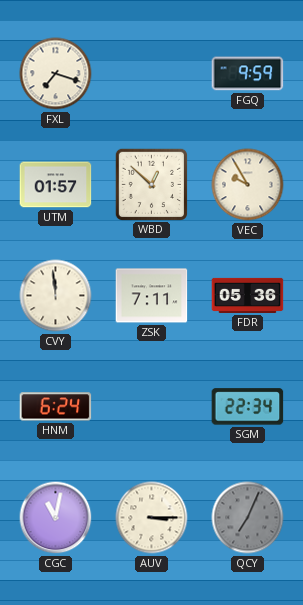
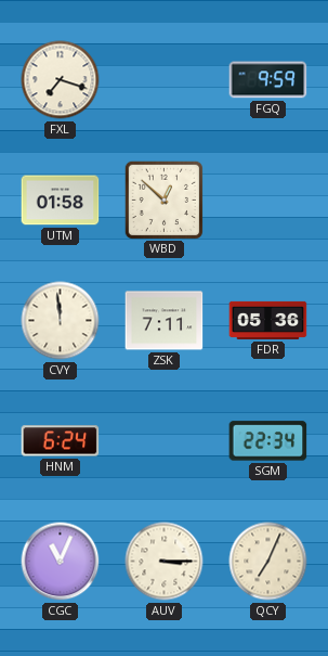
UTM: 01:57 -> 01:58
VEC: 9:55 -> none
CGC: 11:02 -> 11:04
QCY dial: grey -> cream
